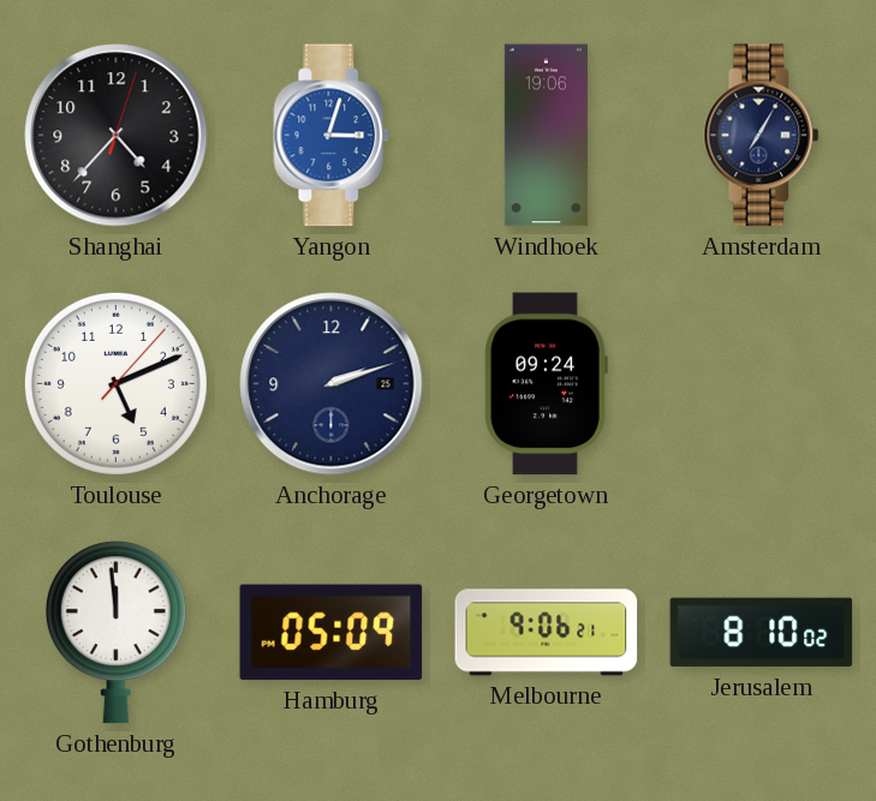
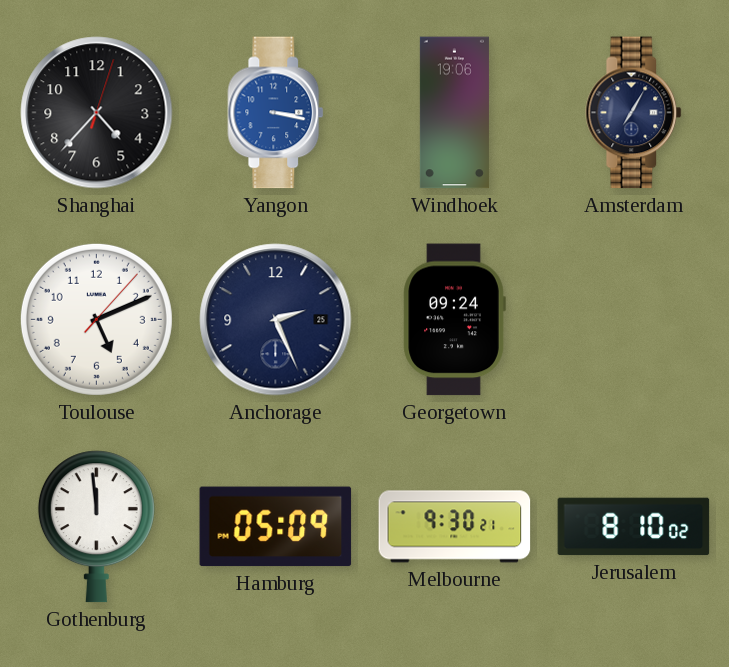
Yangon: 3:03 -> 3:17
Anchorage: 2:12 -> 2:26
Melbourne: 9:06 -> 9:30
